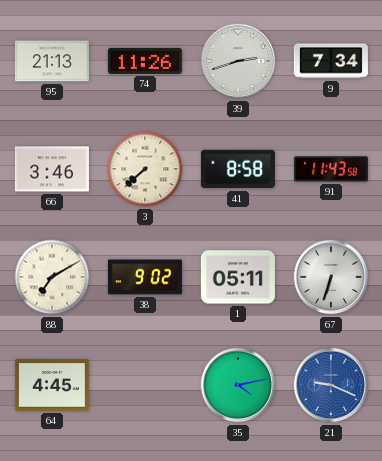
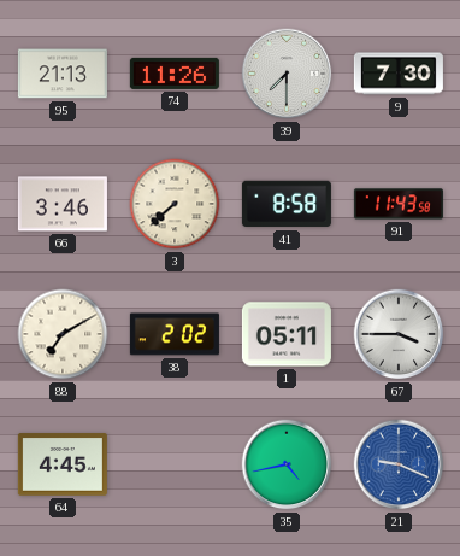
39: 2:42 -> 7:30
9: 7:34 -> 7:30
38: 9:02 -> 2:02
67: 6:33 -> 3:45
35: 4:13 -> 4:43
